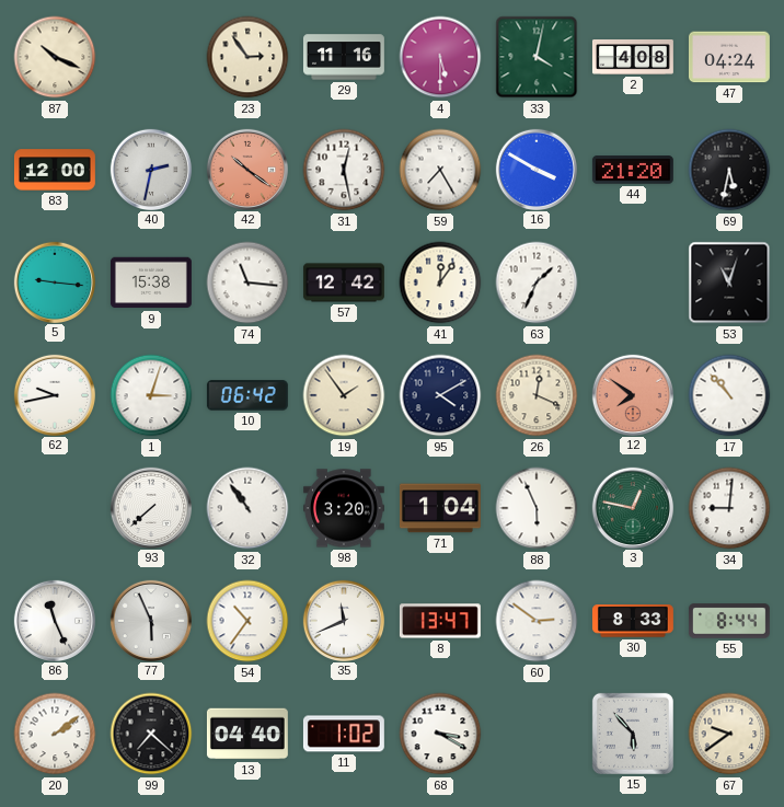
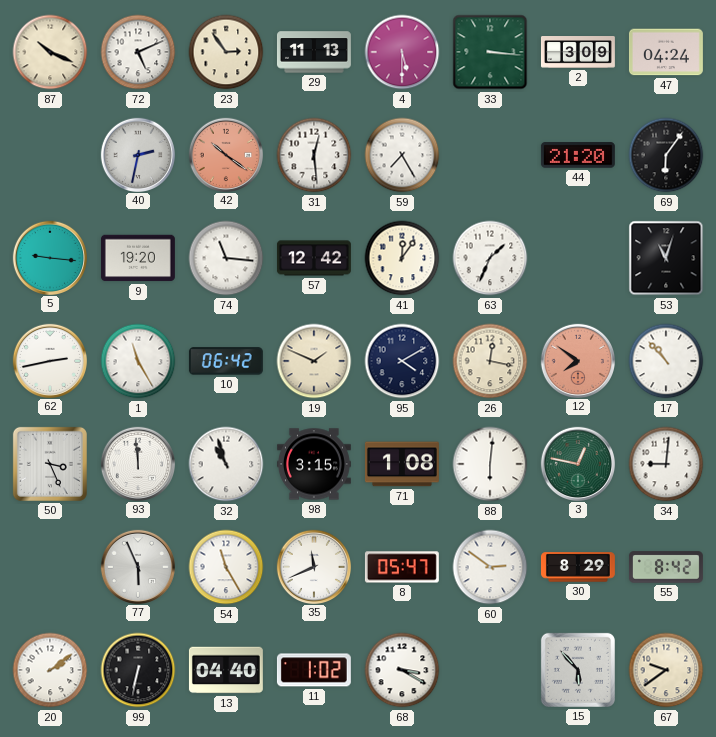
72: none -> 5:11
29: 11:16 -> 11:13
33: 4:02 -> 3:16
2: 4:08 -> 3:09
83: 12:00 -> none
31: 12:28 -> 12:29
16: 3:50 -> none
69: 5:32 -> 6:06
9: 15:38 -> 19:20
62: 9:43 -> 2:43
1: 3:03 -> 11:25
19: 1:54 -> 1:49
26: 12:19 -> 12:17
50: none -> 3:26
93: 7:38 -> 11:59
32: 10:54 -> 10:57
98: 3:20 -> 3:15
71: 1:04 -> 1:08
88: 5:56 -> 6:01
86: 11:26 -> none
54: 10:36 -> 11:25
8: 13:47 -> 05:47
30: 8:33 -> 8:29
55: 8:44 -> 8:42
99: 7:22 -> 6:32
